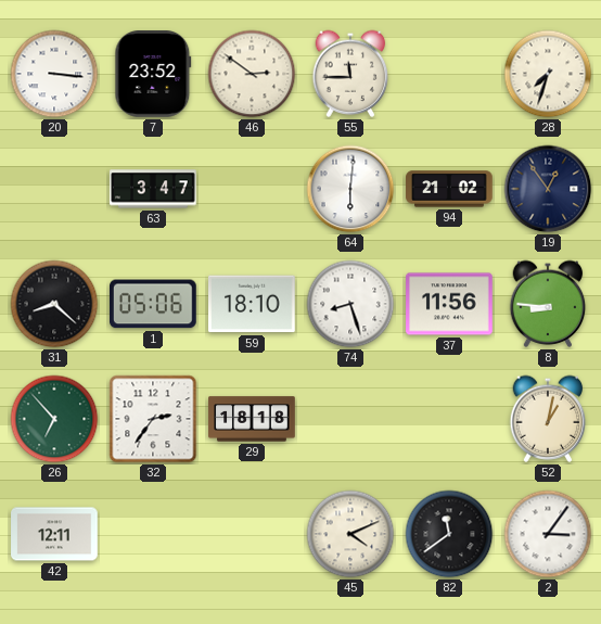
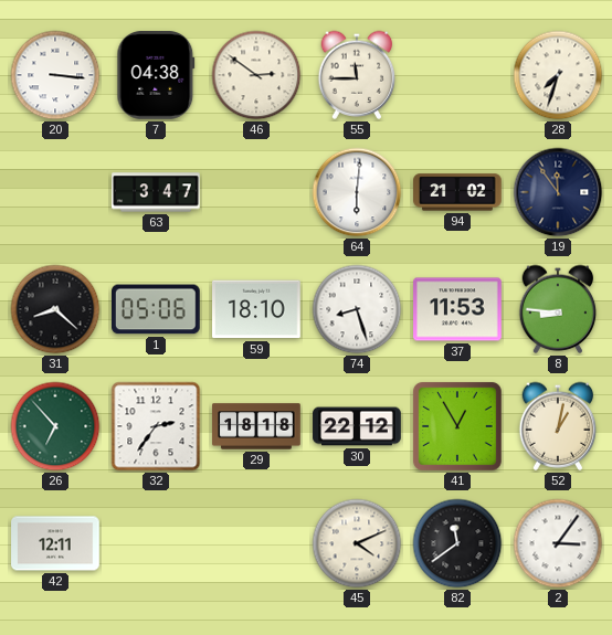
7: 23:52 -> 04:38
19: 12:54 -> 11:54
37: 11:56 -> 11:53
30: none -> 22:12
41: none -> 12:55
